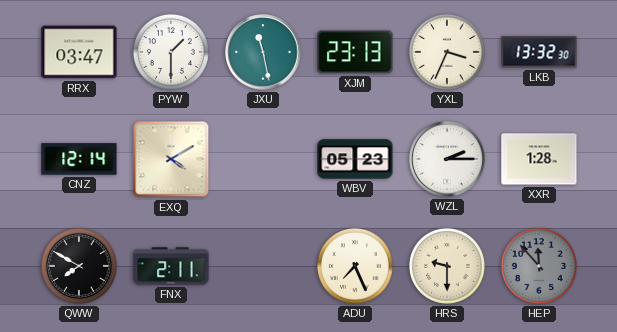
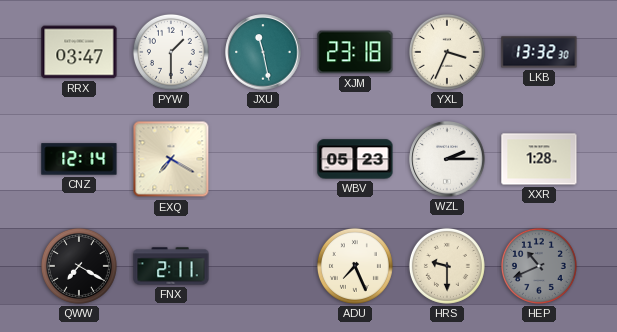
XJM: 23:13 -> 23:18
EXQ: 4:10 -> 7:20
QWW: 7:50 -> 7:20
HEP: 11:53 -> 10:41
